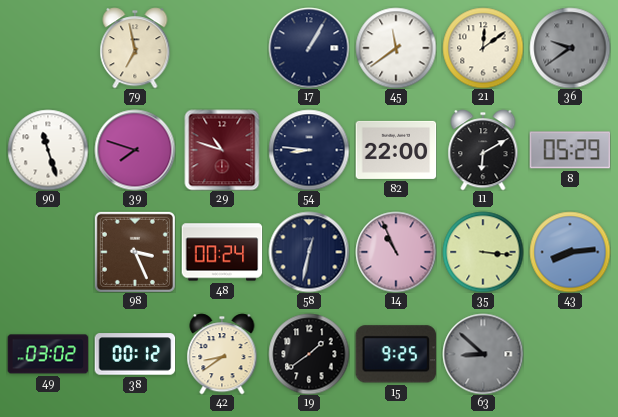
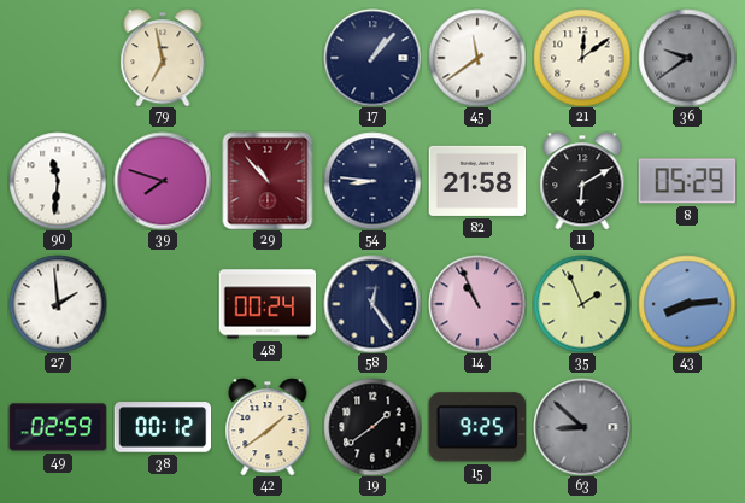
17: 1:05 -> 1:07
90: 11:27 -> 11:31
29: 10:48 -> 10:53
82: 22:00 -> 21:58
27: none -> 1:59
98: 3:26 -> none
58: 12:32 -> 12:24
35: 3:16 -> 1:56
49: 03:02 -> 02:59
42: 8:39 -> 1:39
